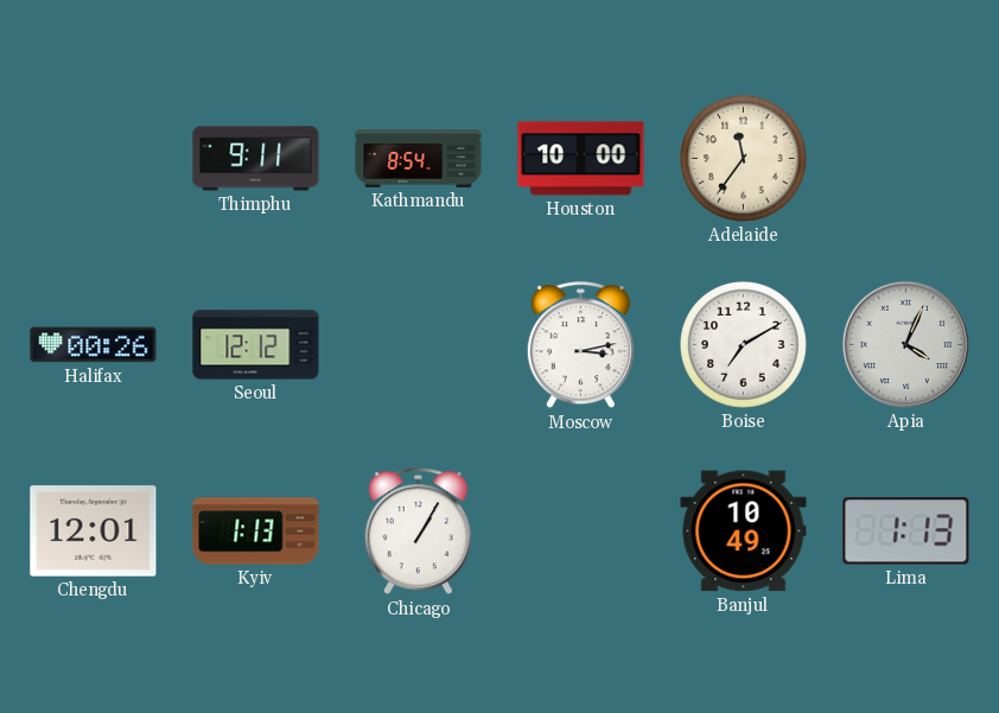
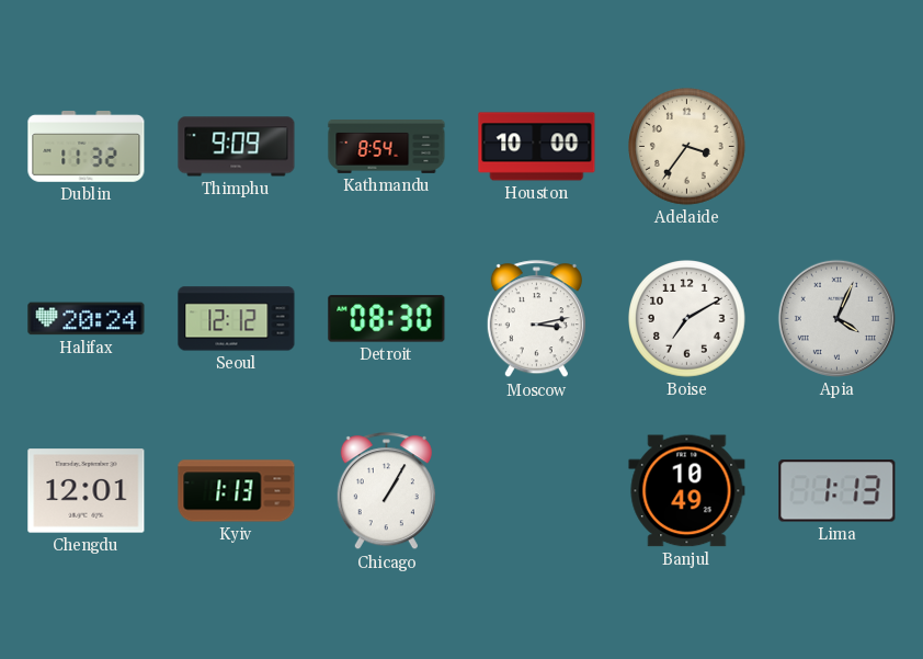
Dublin: none -> 11:32
Thimphu: 9:11 -> 9:09
Adelaide: 11:36 -> 3:36
Halifax: 00:26 -> 20:24
Detroit: none -> 08:30
